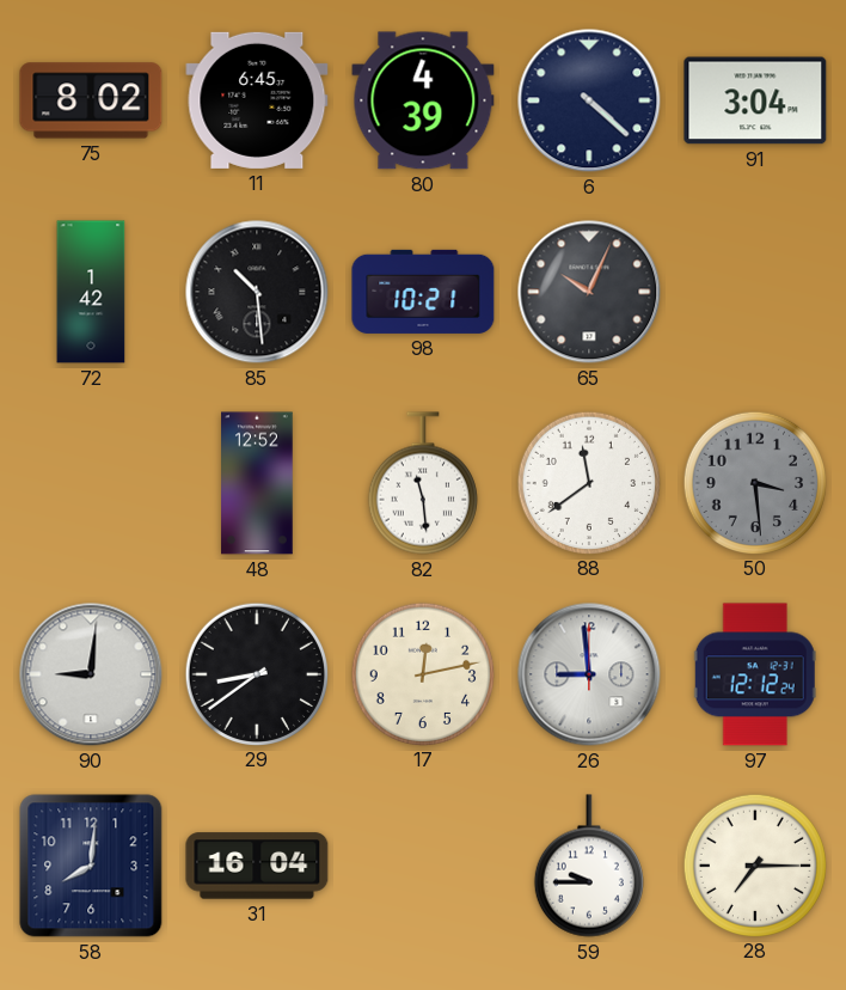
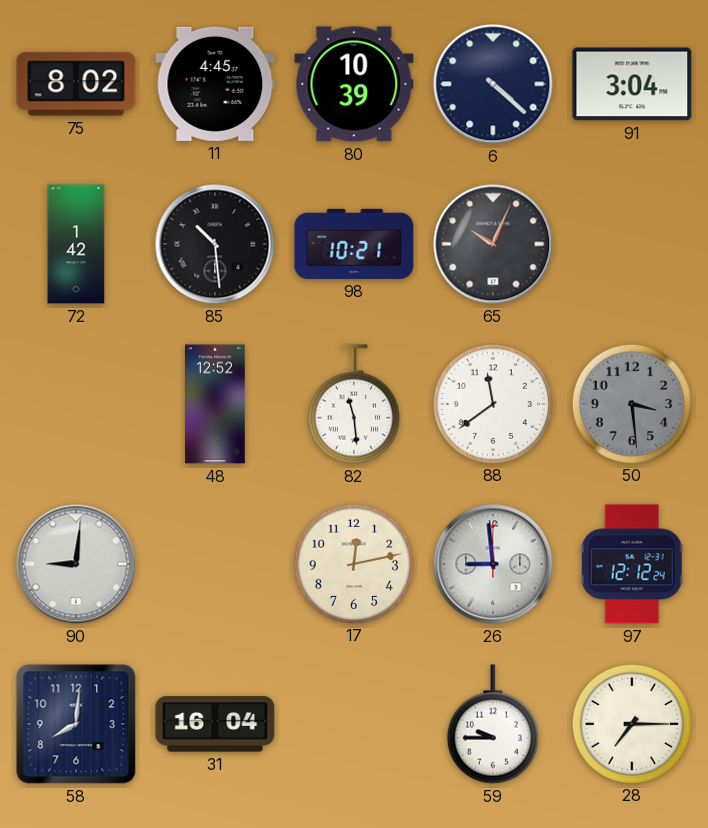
11: 6:45 -> 4:45
80: 4:39 -> 10:39
29: 8:39 -> none
